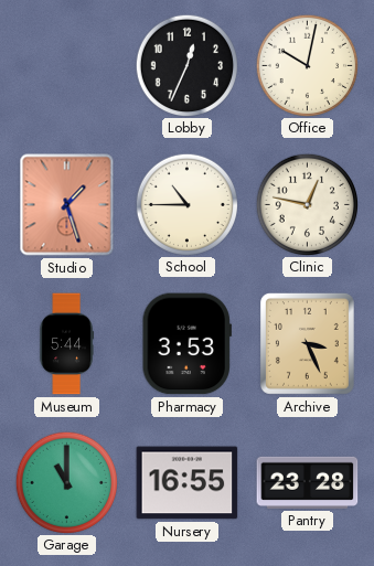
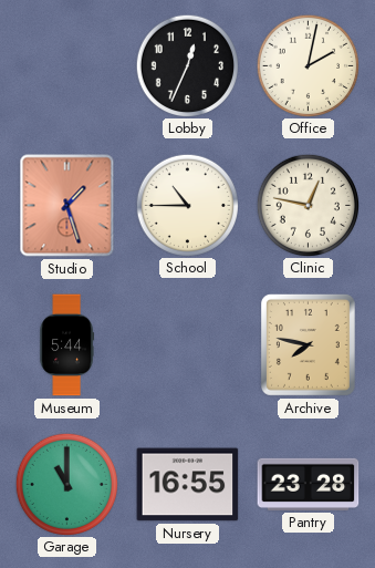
Office: 10:02 -> 2:02
Pharmacy: 3:53 -> none
Archive: 3:26 -> 7:47
